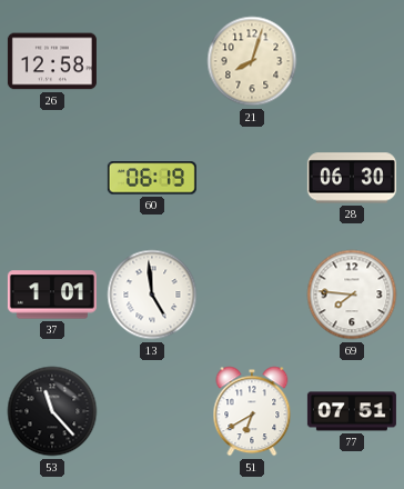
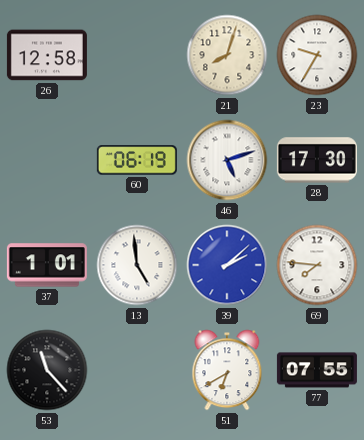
23: none -> 9:35
46: none -> 5:12
28: 06:30 -> 17:30
39: none -> 2:08
77: 07:51 -> 07:55
